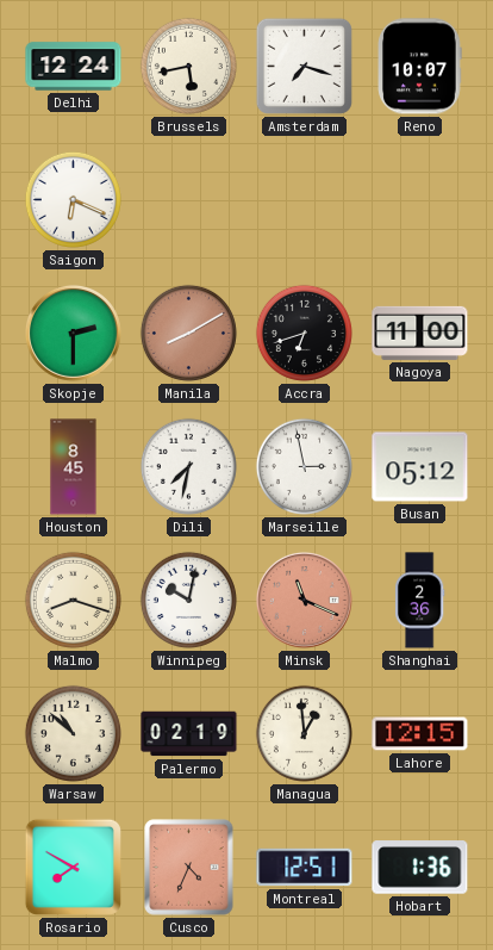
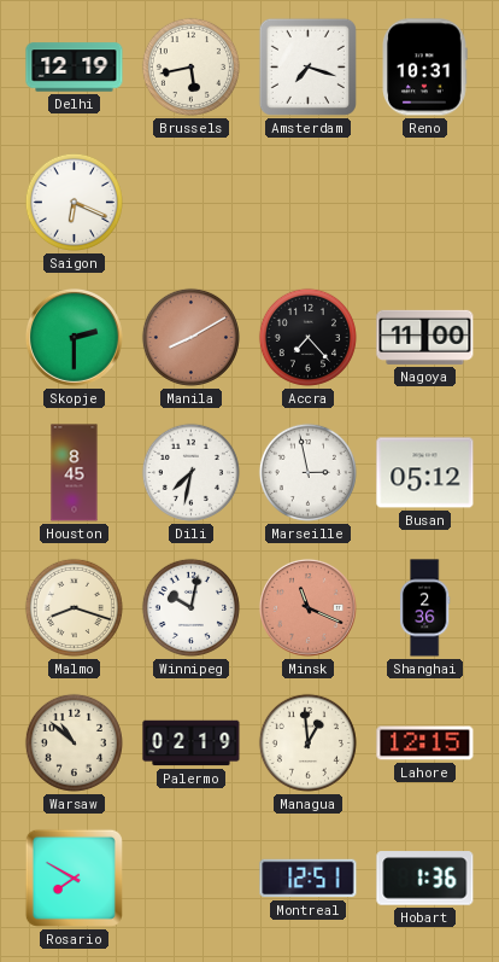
Delhi: 12:24 -> 12:19
Reno: 10:07 -> 10:31
Accra: 6:42 -> 7:23
Cusco: 4:34 -> none
